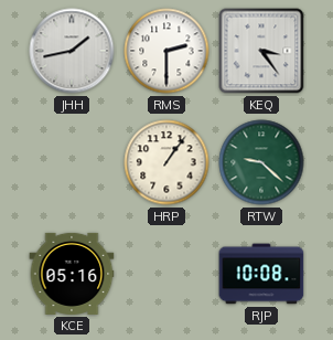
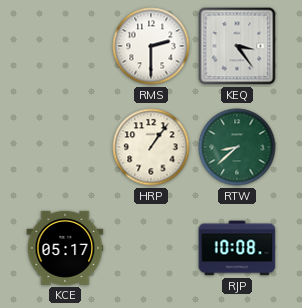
JHH: 1:43 -> none
RTW: 9:22 -> 8:38
KCE: 05:16 -> 05:17
